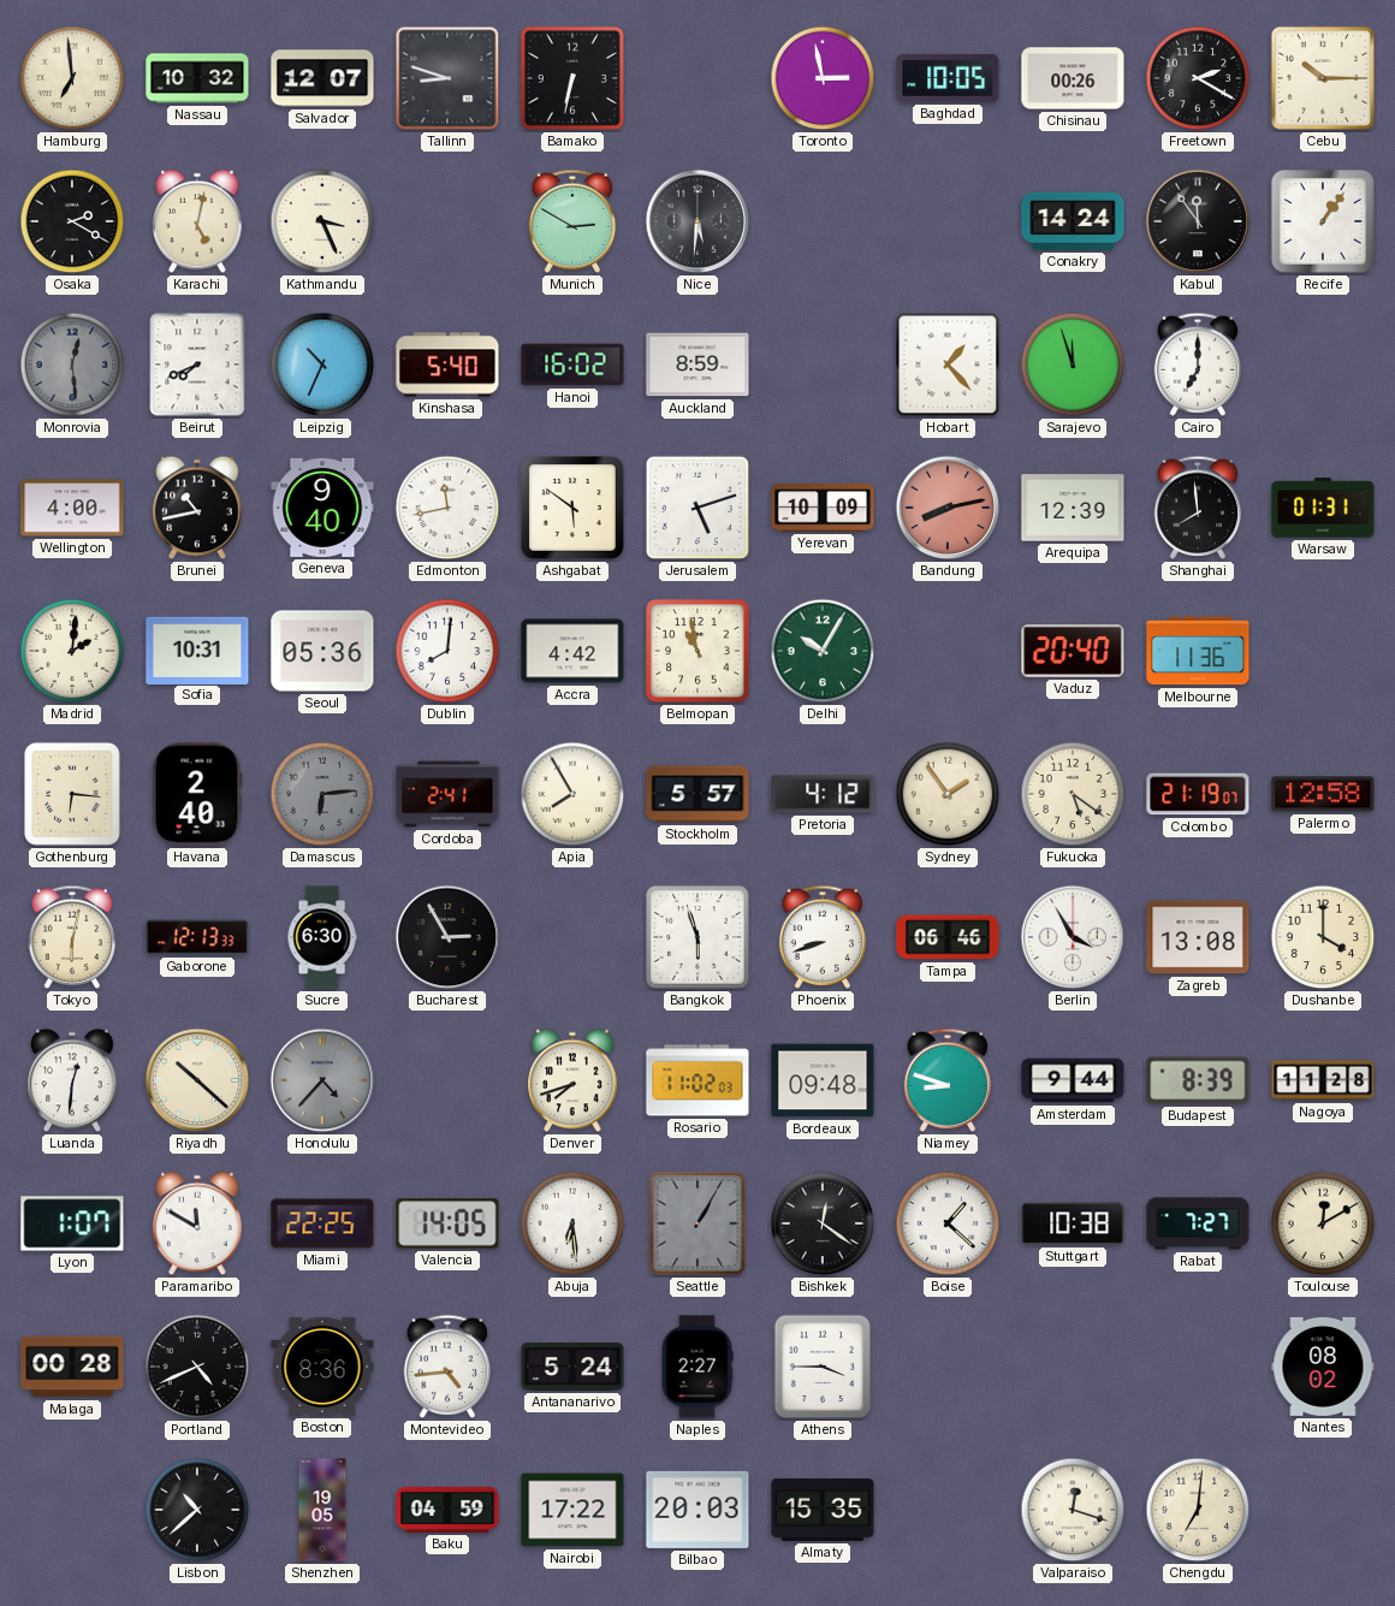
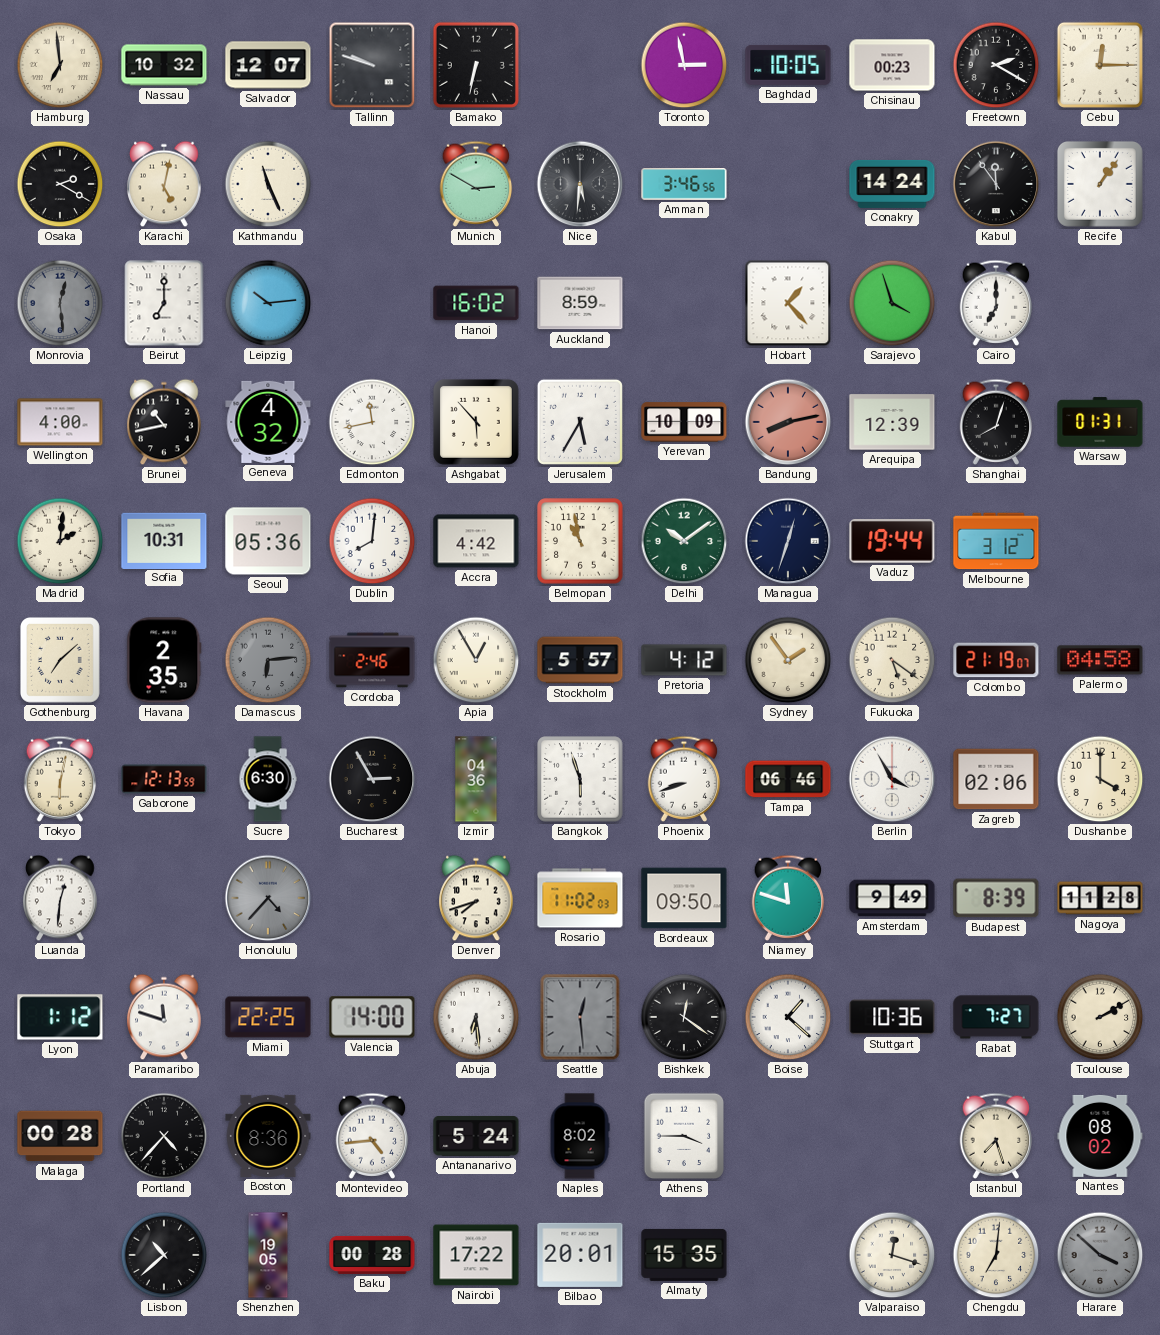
Tallinn: 8:48 -> 9:48
Chisinau: 00:26 -> 00:23
Cebu: 10:15 -> 12:15
Kathmandu: 3:26 -> 11:26
Amman: none -> 3:46
Beirut: 7:41 -> 7:00
Leipzig: 10:34 -> 10:14
Kinshasa: 5:40 -> none
Sarajevo: 11:57 -> 3:57
Geneva: 9:40 -> 4:32
Ashgabat: 5:51 -> 5:53
Jerusalem: 5:12 -> 5:35
Shanghai: 7:59 -> 8:03
Delhi: 10:05 -> 10:09
Managua: none -> 12:33
Vaduz: 20:40 -> 19:44
Melbourne: 11:36 -> 3:12
Gothenburg: 6:16 -> 7:08
Havana: 2:40 -> 2:35
Cordoba: 2:41 -> 2:46
Apia: 7:55 -> 12:55
Palermo: 12:58 -> 04:58
Gaborone: 12:13:33 -> 12:13:59
Izmir: none -> 04:36
Zagreb: 13:08 -> 02:06
Riyadh: 10:22 -> none
Bordeaux: 09:48 -> 09:50
Niamey: 8:48 -> 11:48
Amsterdam: 9:44 -> 9:49
Lyon: 1:07 -> 1:12
Paramaribo: 11:50 -> 11:48
Valencia: 14:05 -> 14:00
Seattle: 1:05 -> 12:29
Stuttgart: 10:38 -> 10:36
Toulouse: 12:10 -> 2:10
Portland: 4:41 -> 4:37
Naples: 2:27 -> 8:02
Istanbul: none -> 7:27
Baku: 04:59 -> 00:28
Bilbao: 20:03 -> 20:01
Harare: none -> 3:52
